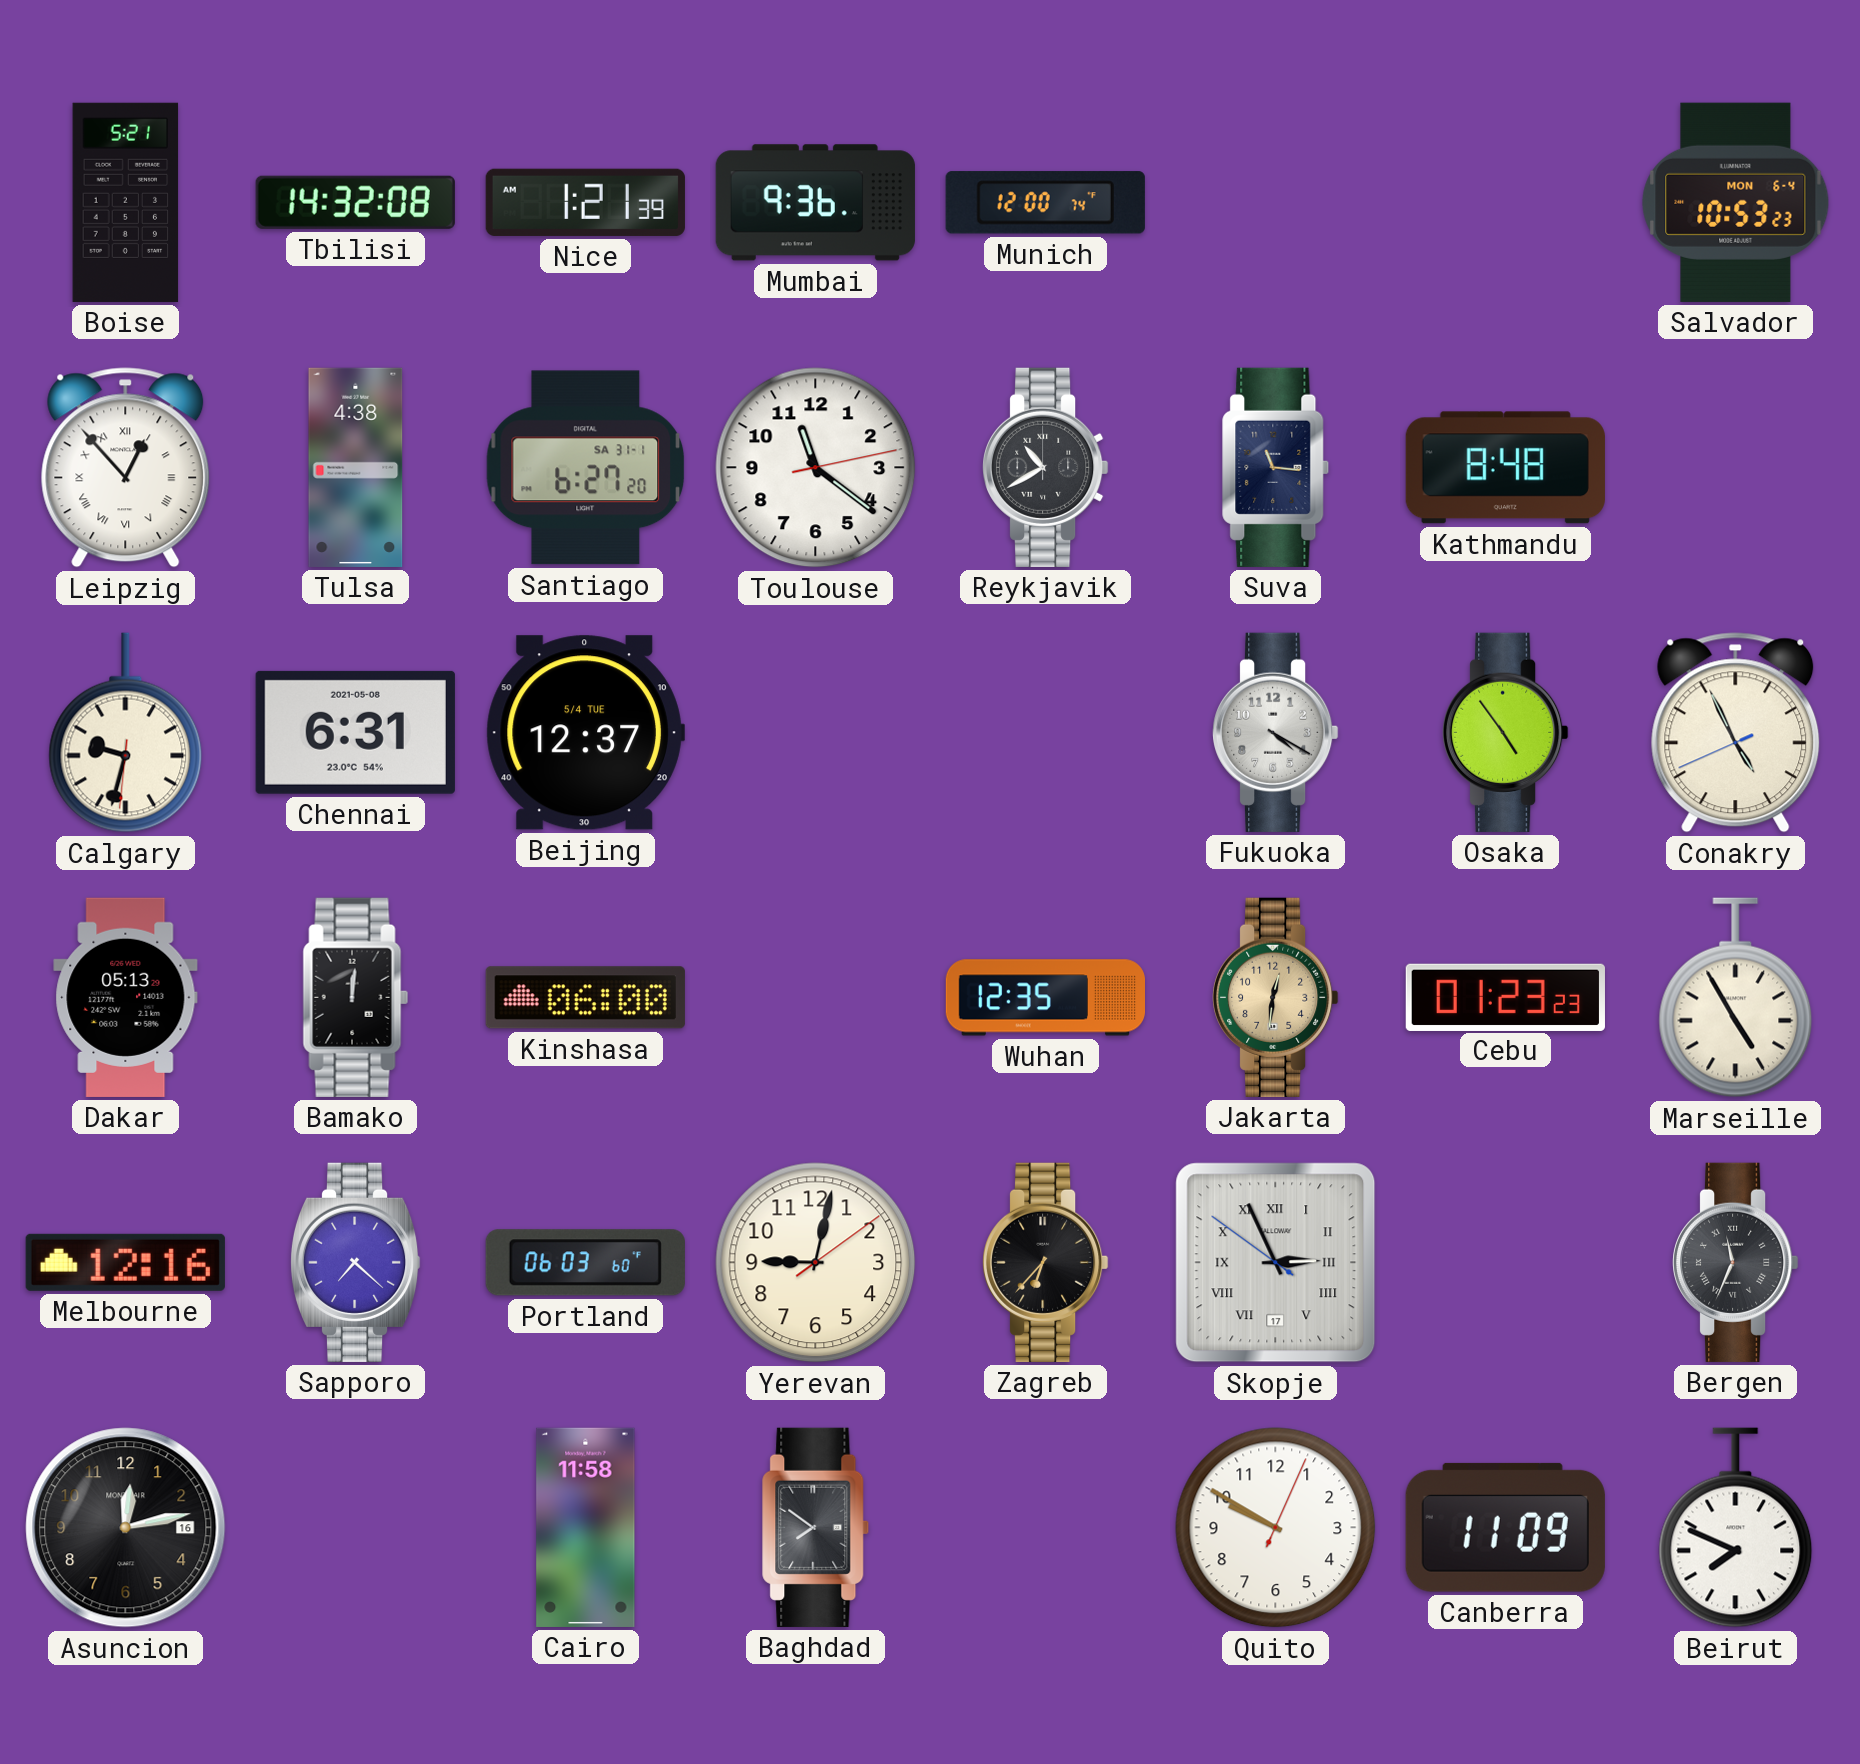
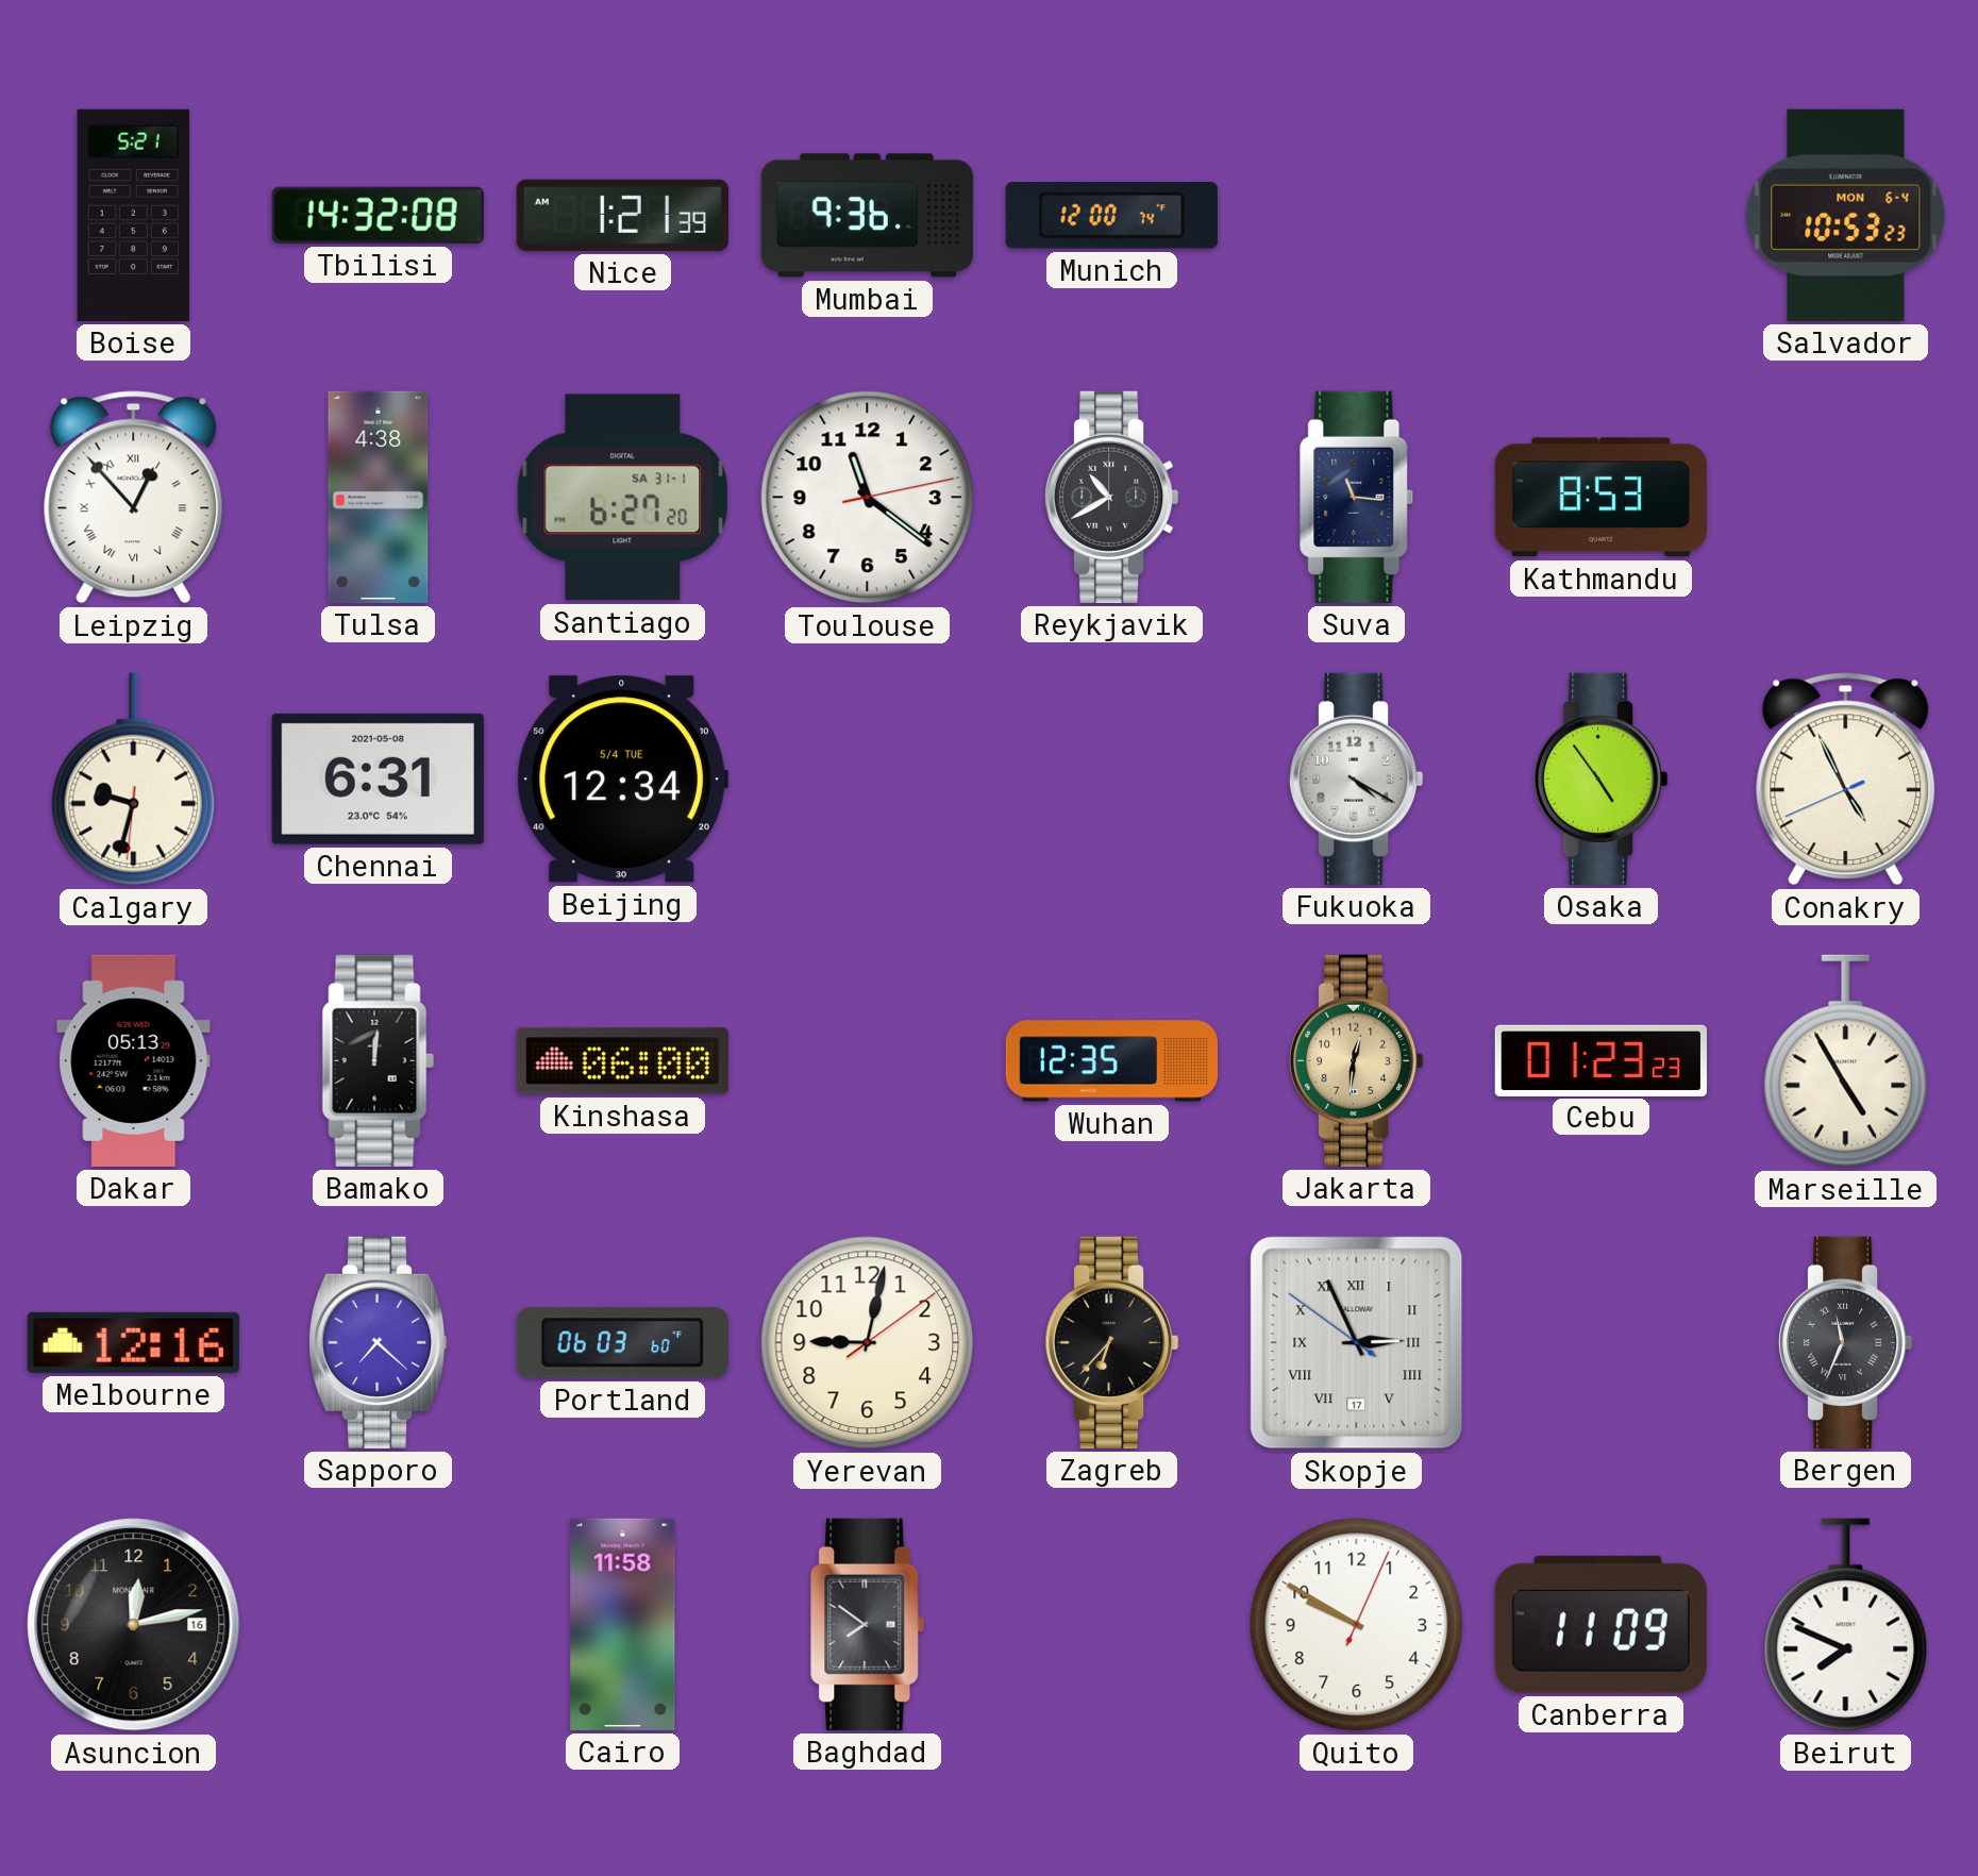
Kathmandu: 8:48 -> 8:53
Beijing: 12:37 -> 12:34
